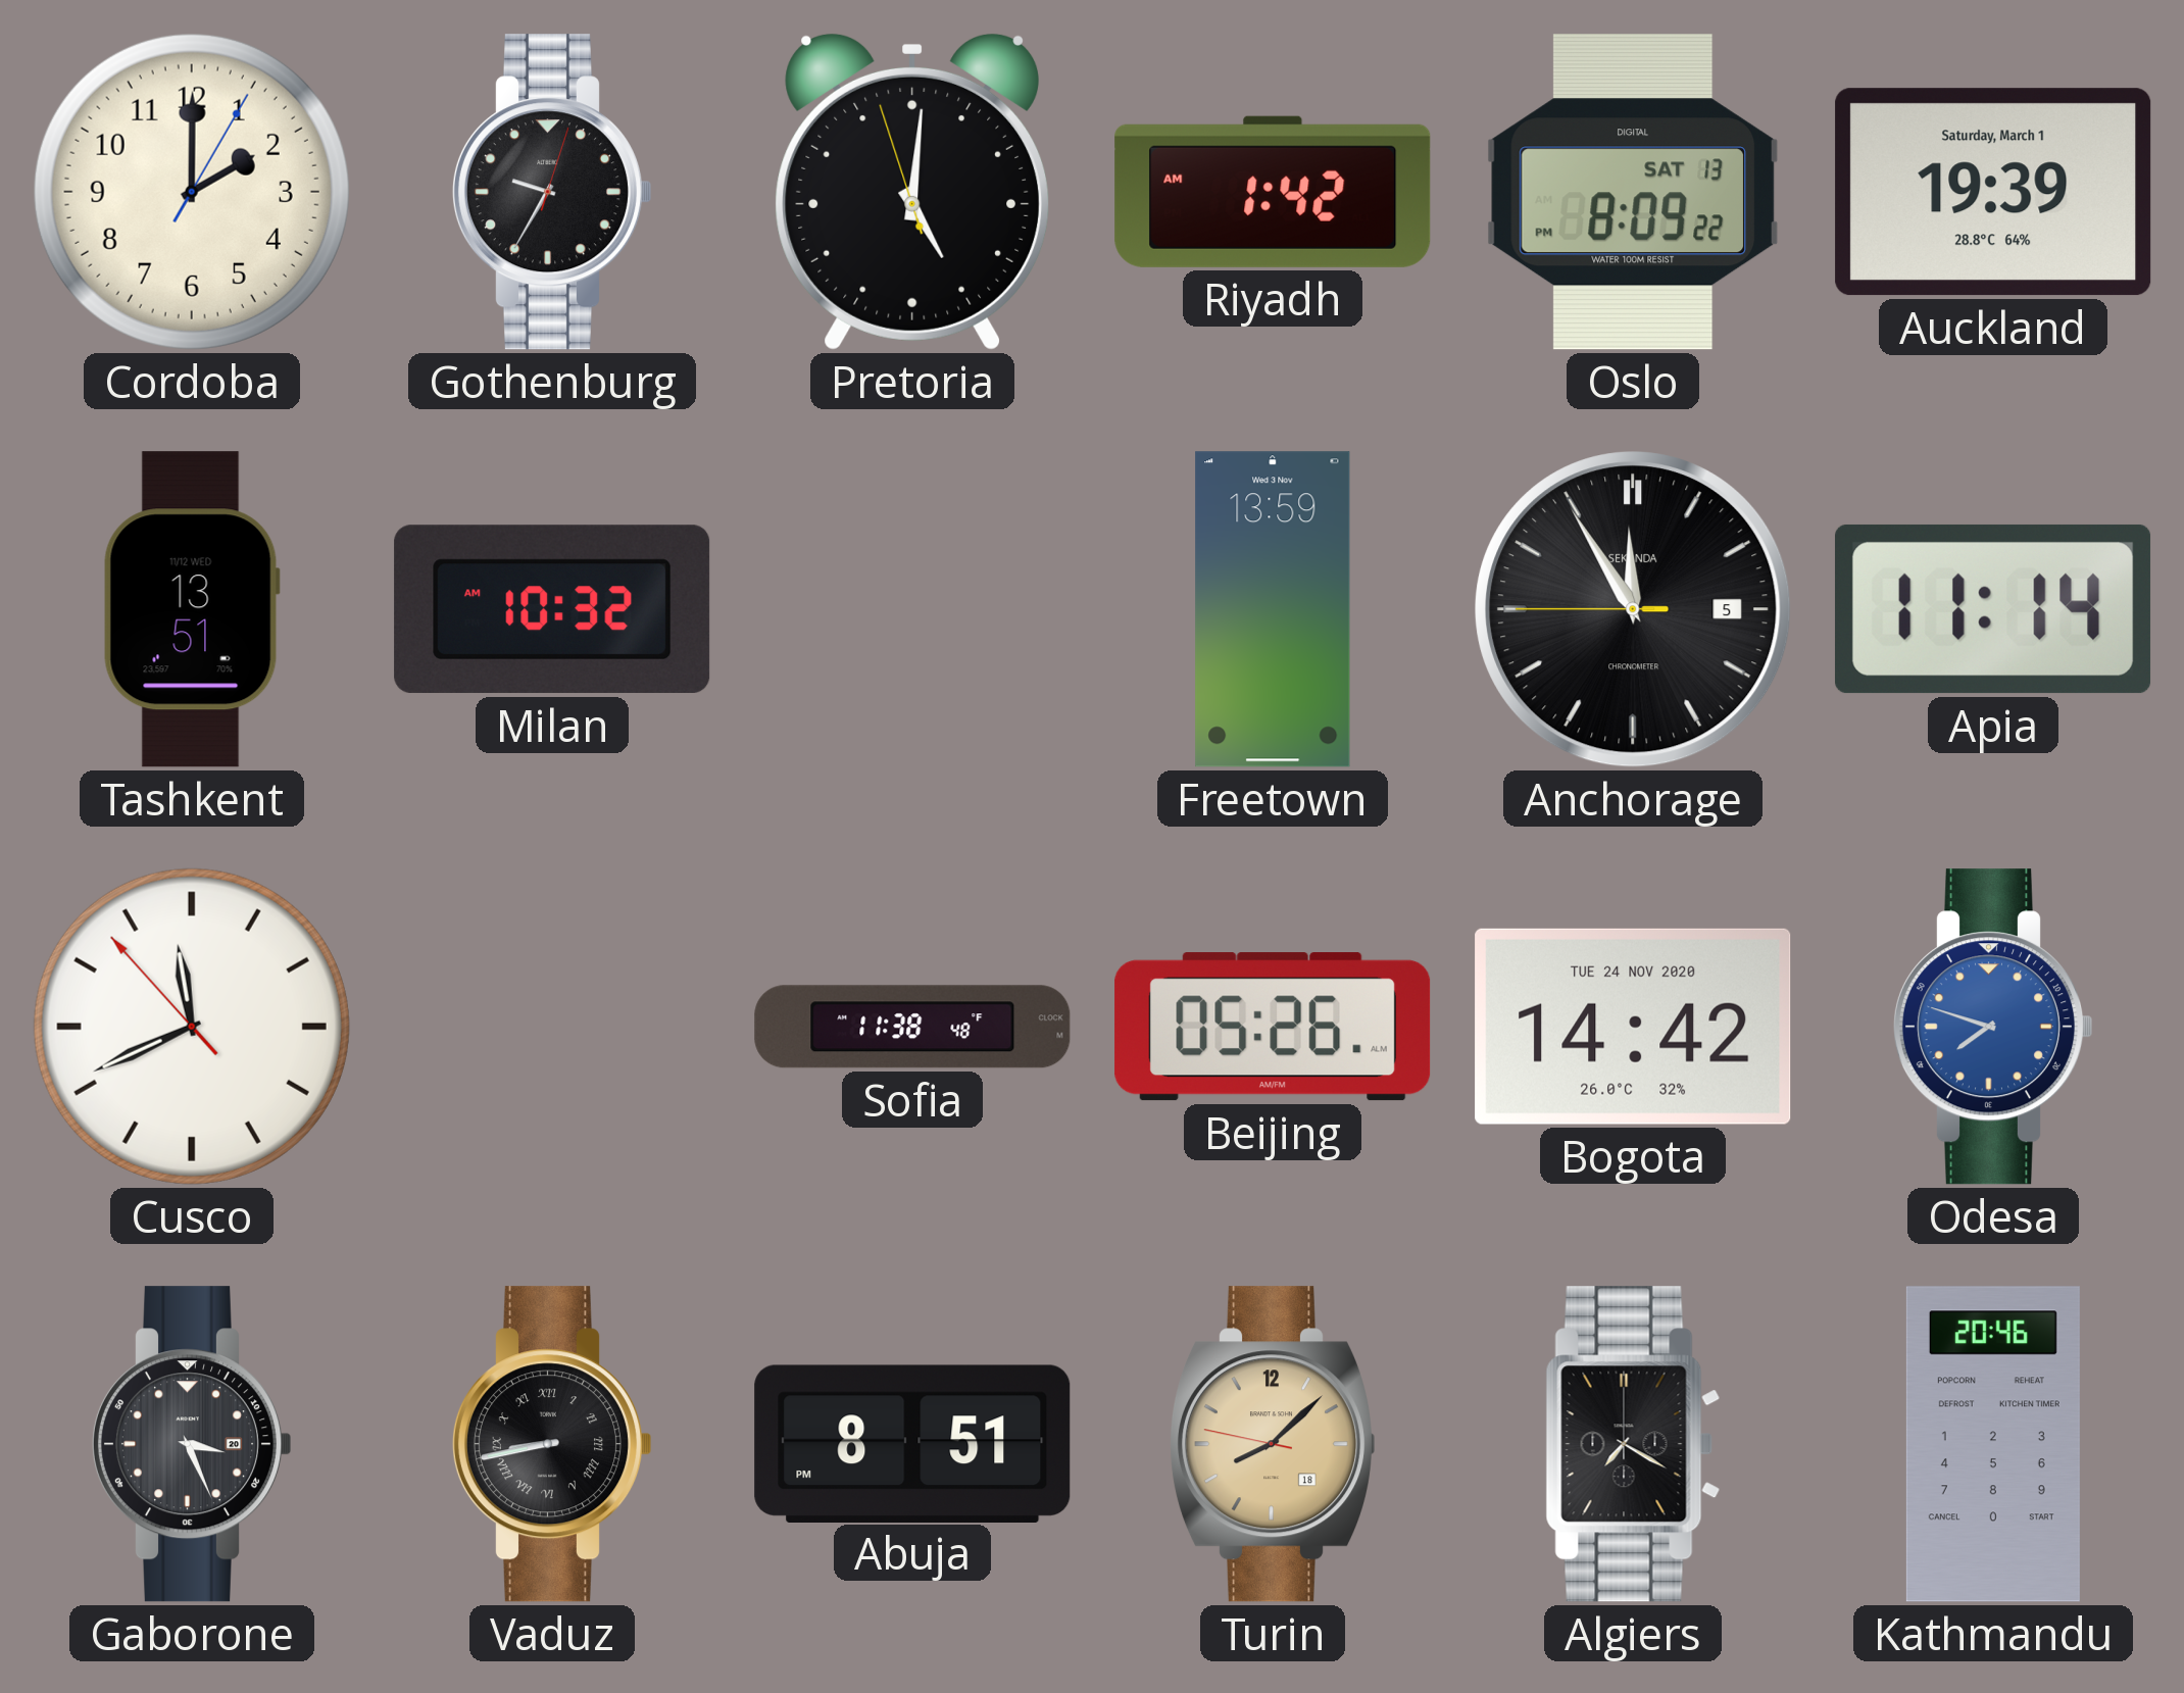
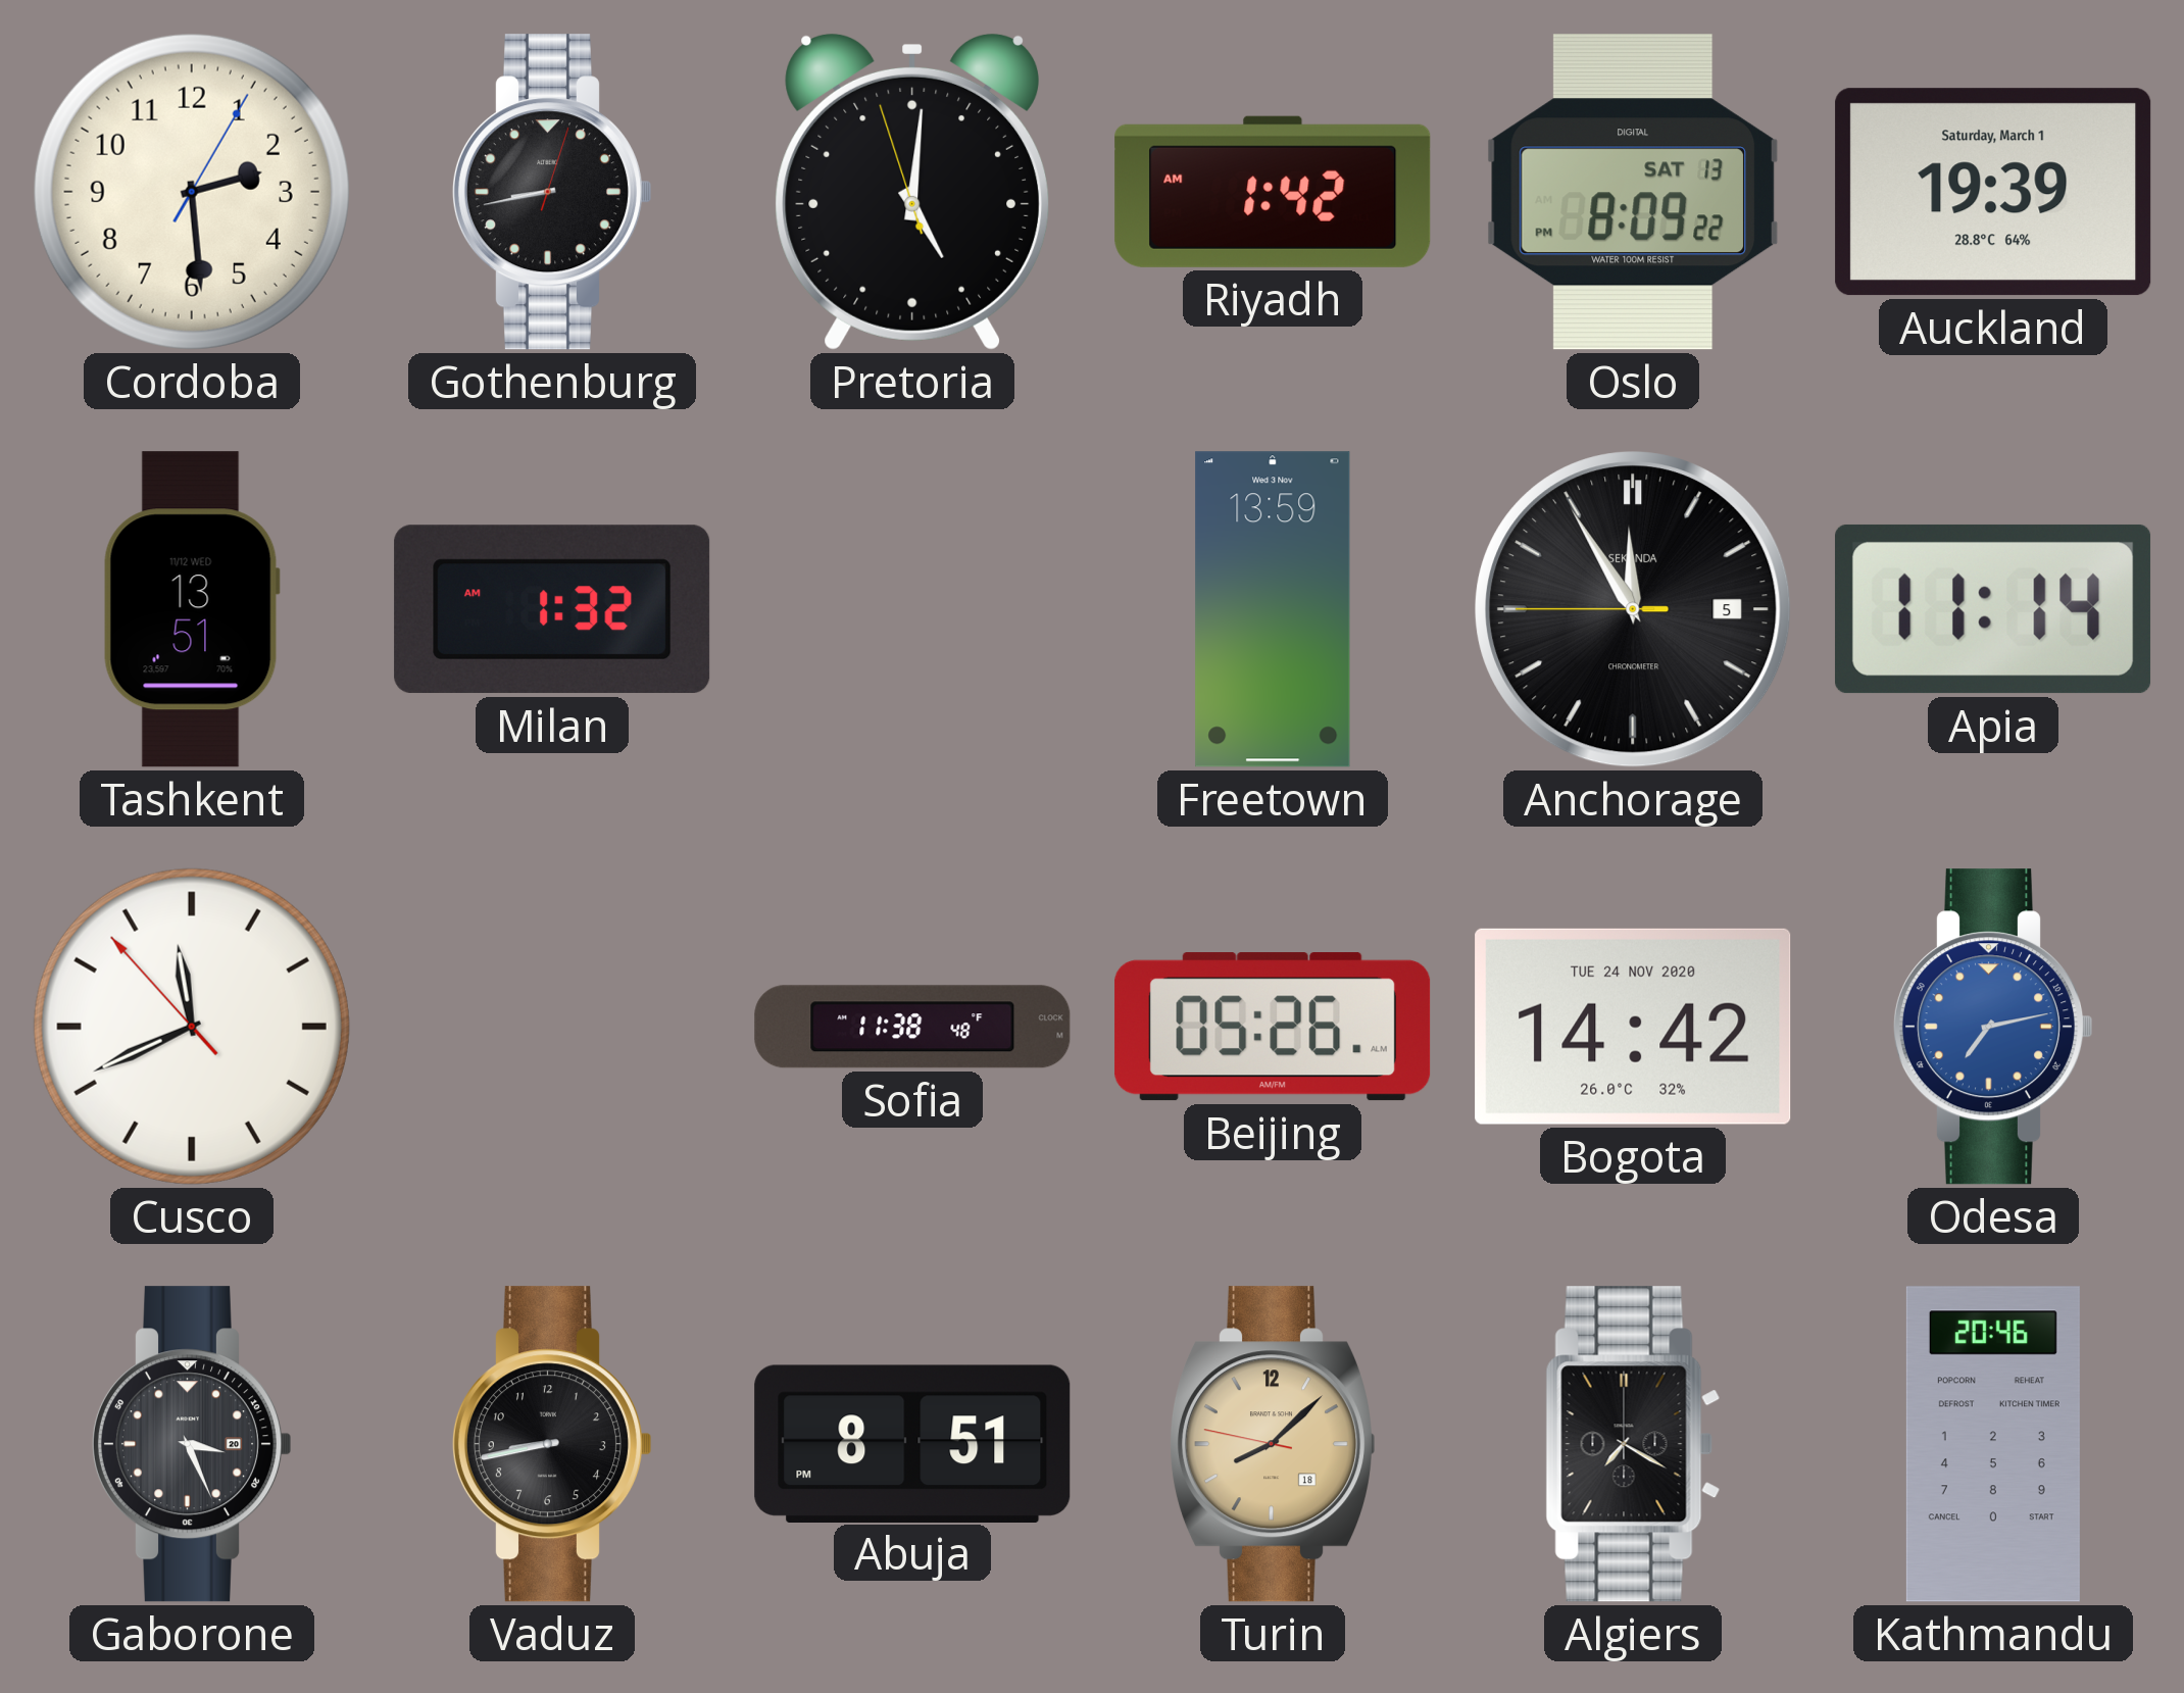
Cordoba: 2:00 -> 2:29
Gothenburg: 9:35 -> 8:43
Milan: 10:32 -> 1:32
Odesa: 7:48 -> 7:13
Vaduz numerals: Roman -> Arabic
